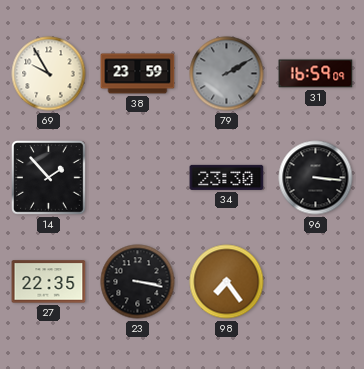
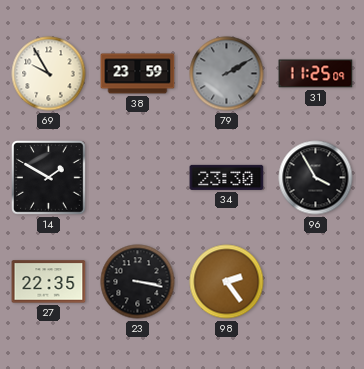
31: 16:59 -> 11:25
14: 1:53 -> 1:50
96: 3:16 -> 3:55
98: 7:24 -> 2:24
